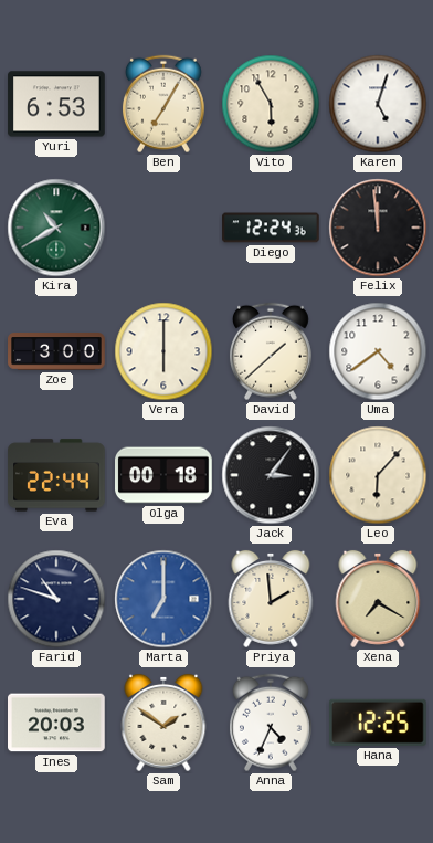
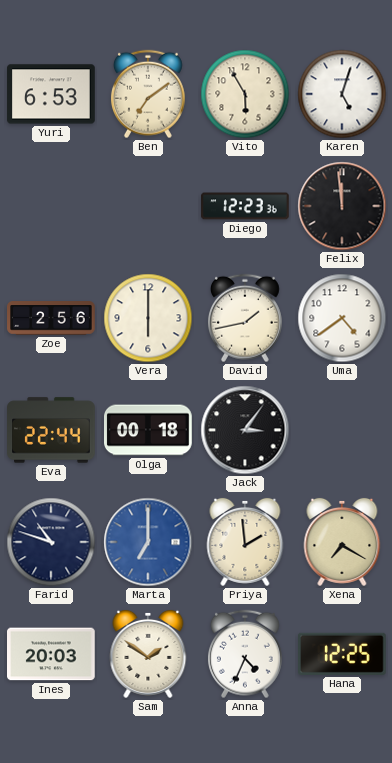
Ben: 7:05 -> 7:09
Kira: 10:40 -> none
Diego: 12:24 -> 12:23
Zoe: 3:00 -> 2:56
David: 1:38 -> 1:43
Leo: 6:07 -> none
